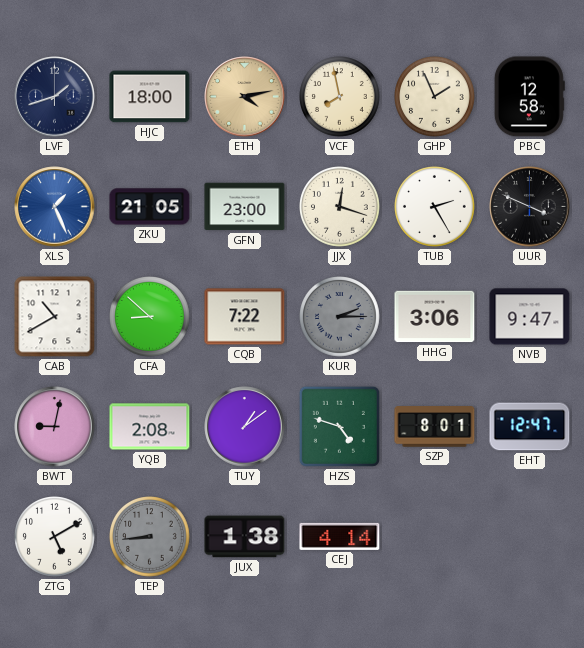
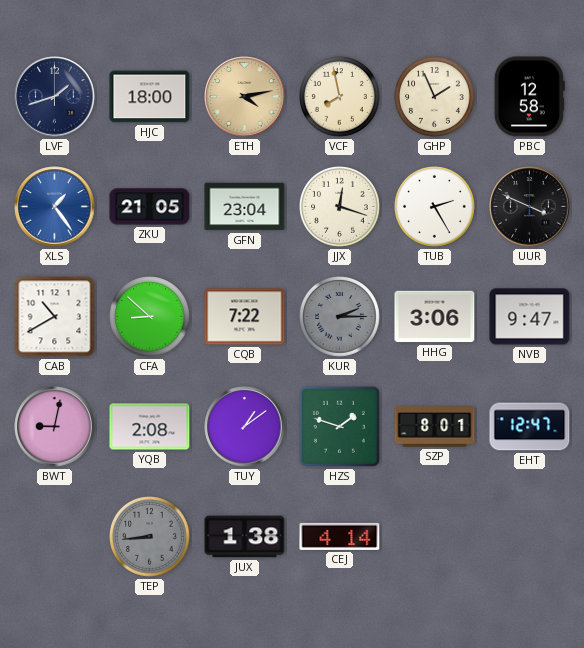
XLS: 1:26 -> 1:24
GFN: 23:00 -> 23:04
HZS: 4:48 -> 1:48
ZTG: 5:10 -> none
